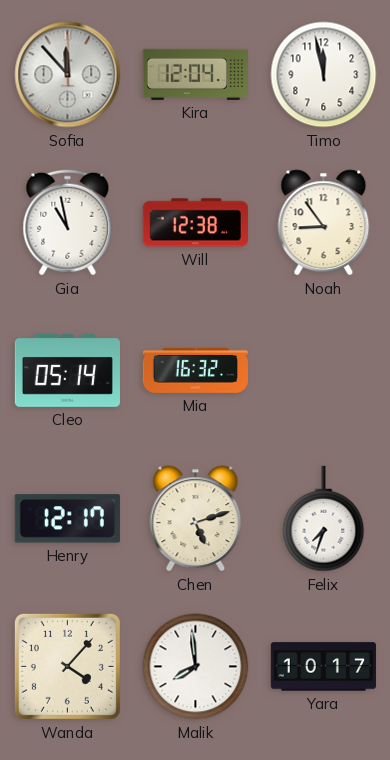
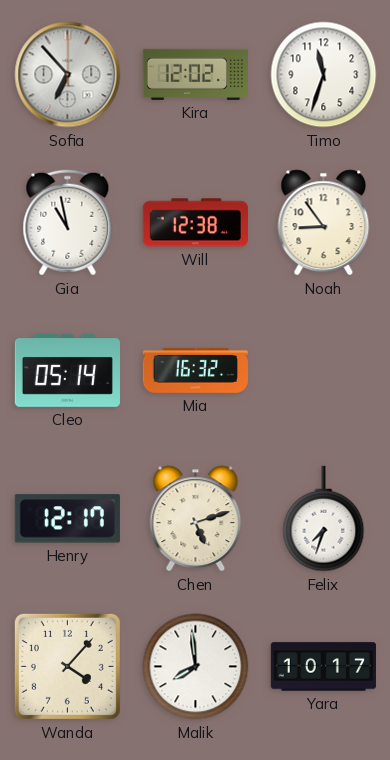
Sofia: 11:53 -> 6:53
Kira: 12:04 -> 12:02
Timo: 11:58 -> 11:33
